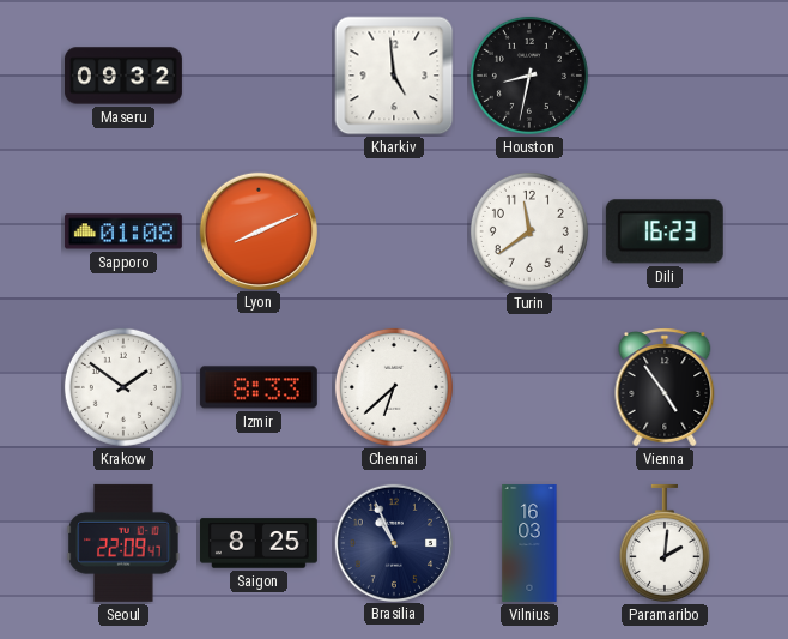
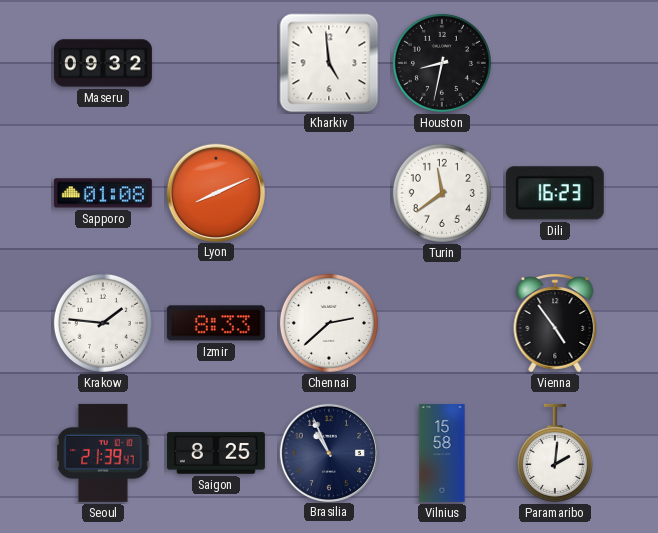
Krakow: 1:51 -> 1:46
Chennai: 6:38 -> 2:38
Seoul: 22:09 -> 21:39
Vilnius: 16:03 -> 15:58
